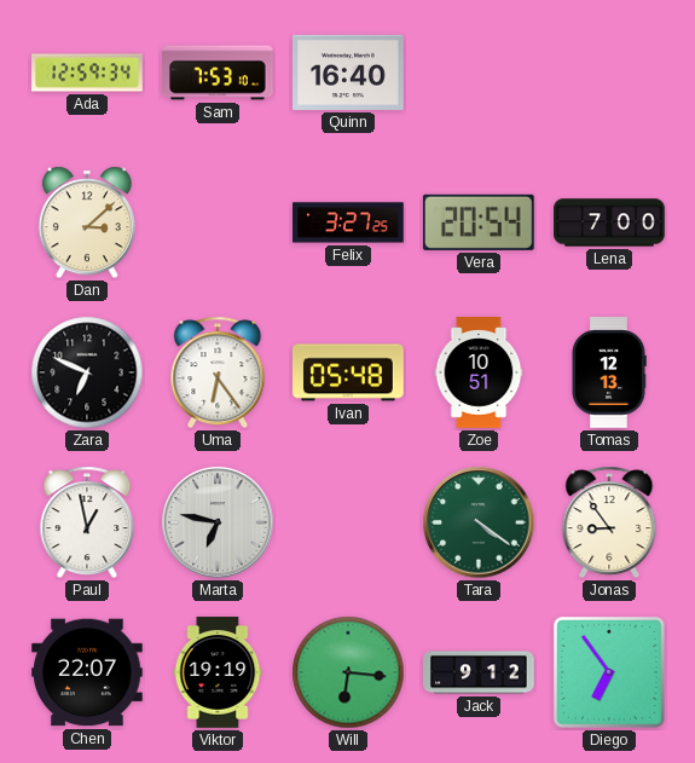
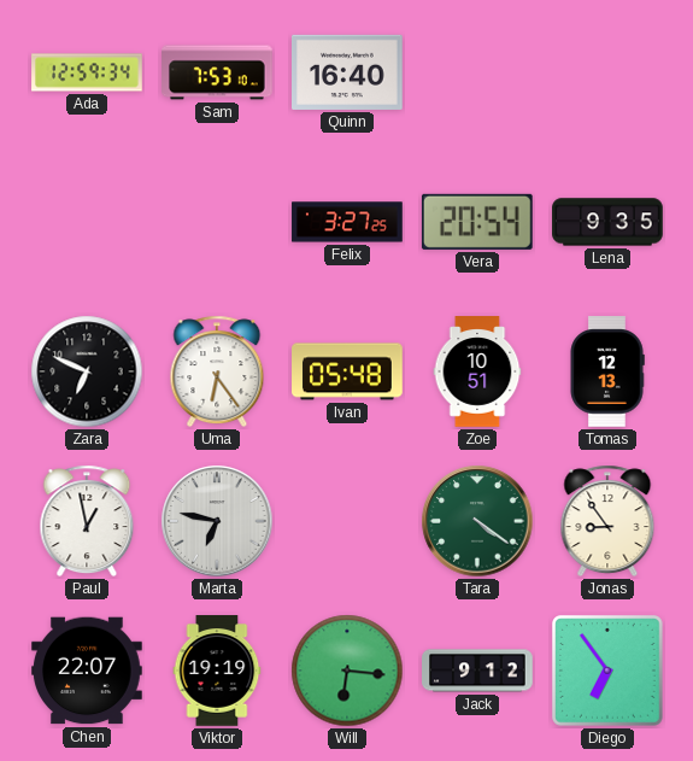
Dan: 3:08 -> none
Lena: 7:00 -> 9:35
